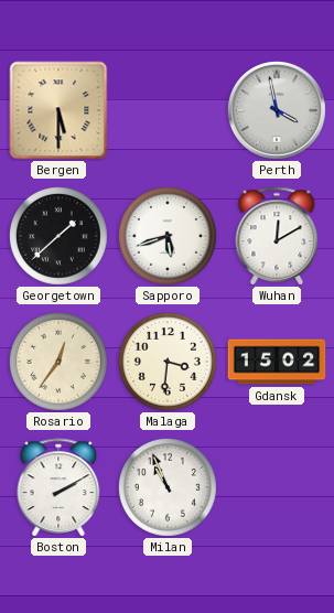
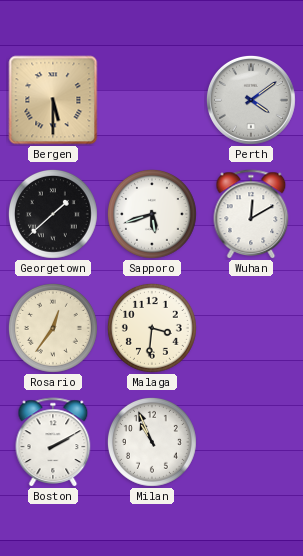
Perth: 3:58 -> 4:09
Gdansk: 15:02 -> none
